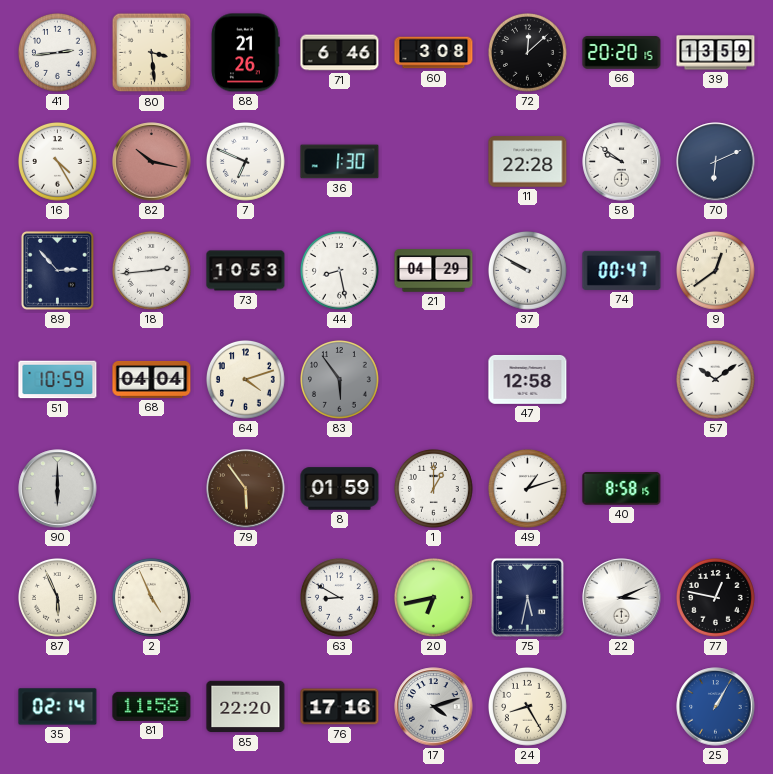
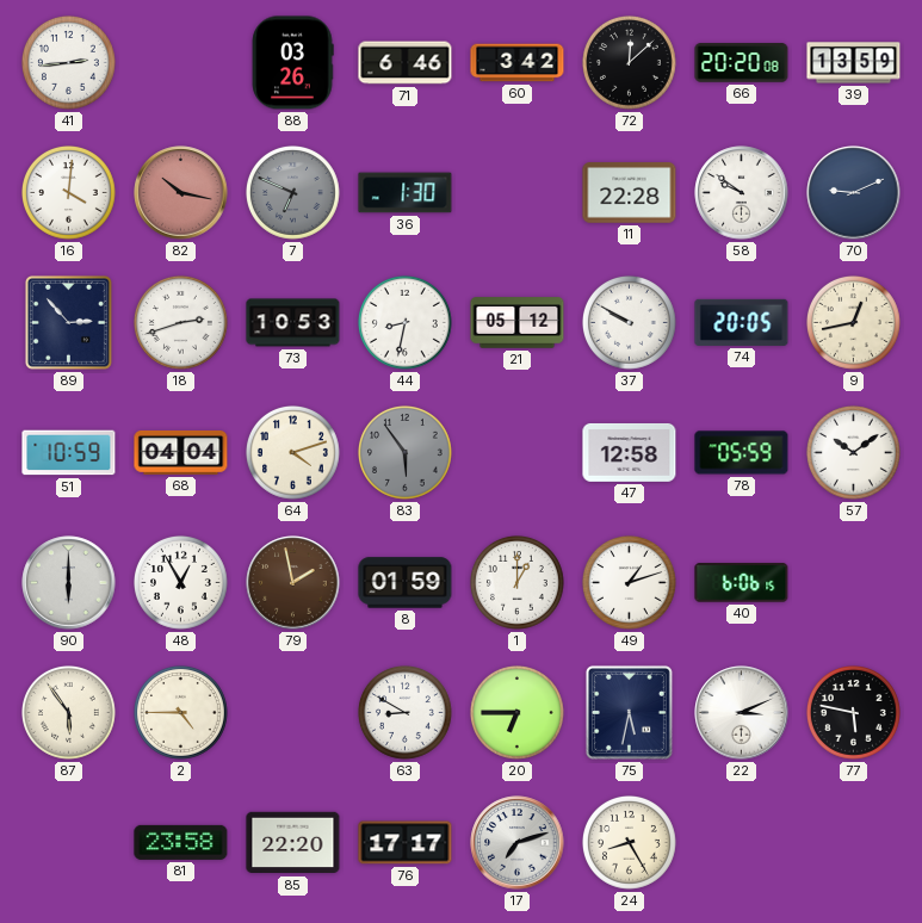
80: 3:29 -> none
88: 21:26 -> 03:26
60: 3:08 -> 3:42
66: 20:20:15 -> 20:20:08
16: 4:25 -> 4:01
7 dial: white -> grey
70: 6:11 -> 9:11
18: 2:44 -> 2:42
44: 8:28 -> 8:32
21: 04:29 -> 05:12
74: 00:47 -> 20:05
9: 12:39 -> 12:43
78: none -> 05:59
48: none -> 12:55
79: 5:54 -> 1:58
40: 8:58 -> 6:06
87: 5:56 -> 5:54
2: 4:56 -> 4:45
20: 6:43 -> 6:45
77: 12:47 -> 5:47
35: 02:14 -> none
81: 11:58 -> 23:58
76: 17:16 -> 17:17
17: 4:12 -> 7:12
25: 1:05 -> none
